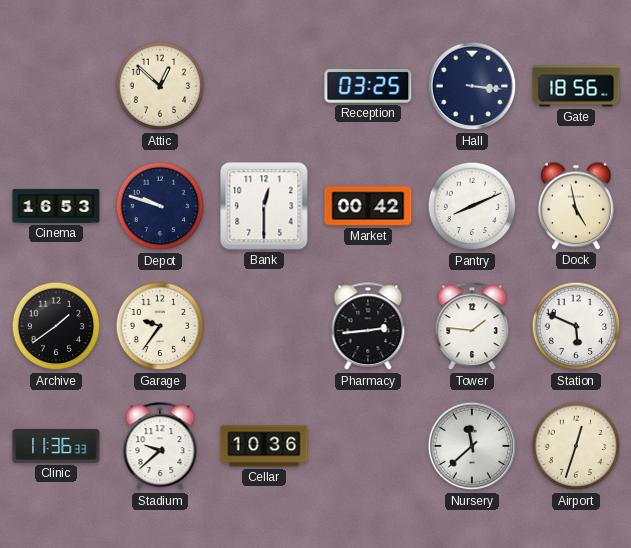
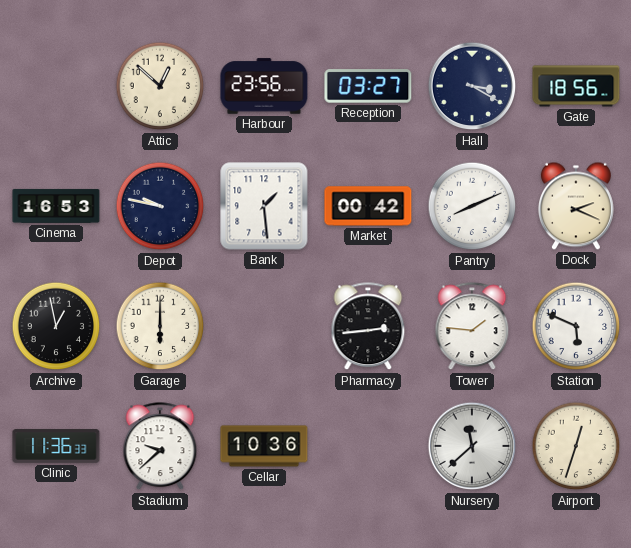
Harbour: none -> 23:56
Reception: 03:25 -> 03:27
Hall: 3:16 -> 3:20
Depot: 9:48 -> 9:47
Bank: 12:30 -> 1:29
Dock: 4:58 -> 2:19
Archive: 1:39 -> 12:58
Garage: 9:36 -> 6:00
